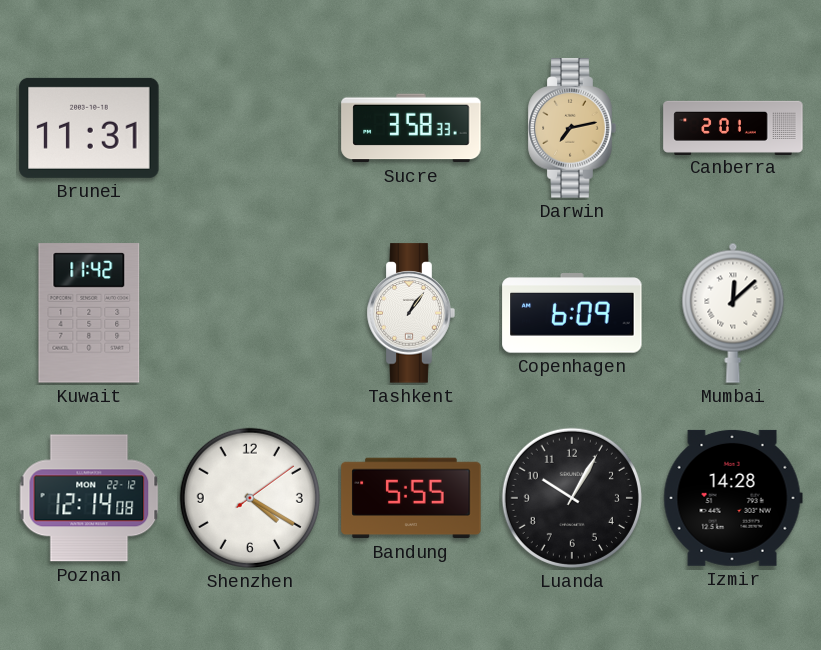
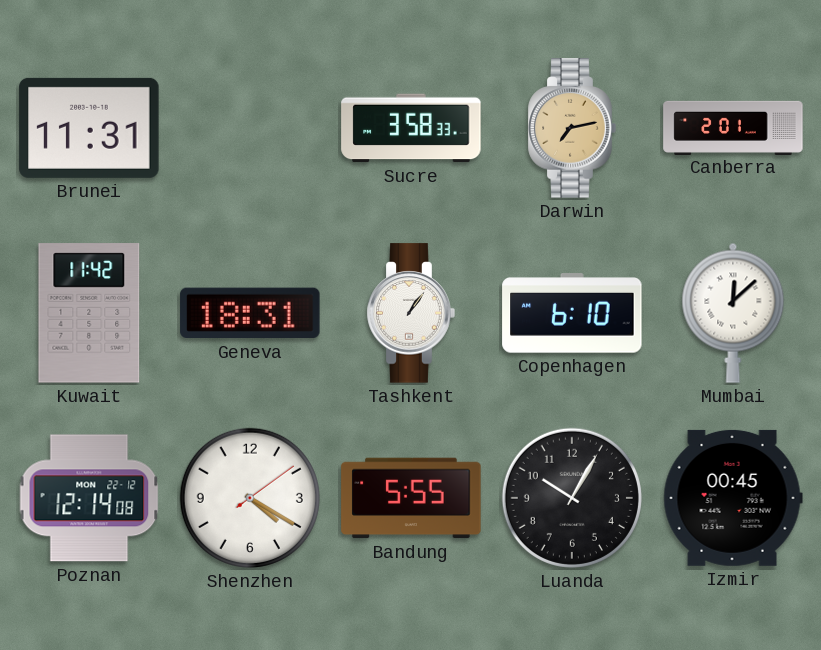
Geneva: none -> 18:31
Copenhagen: 6:09 -> 6:10
Izmir: 14:28 -> 00:45
